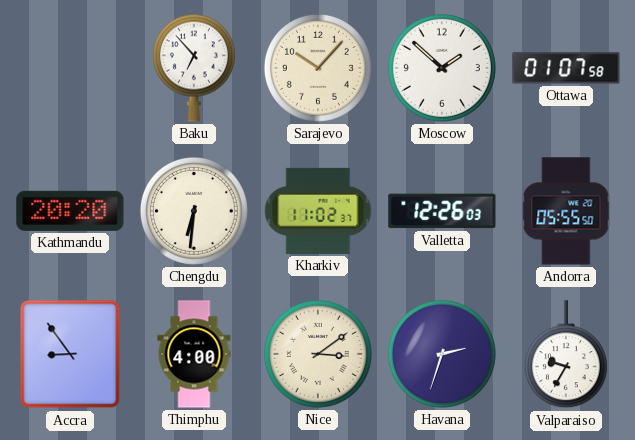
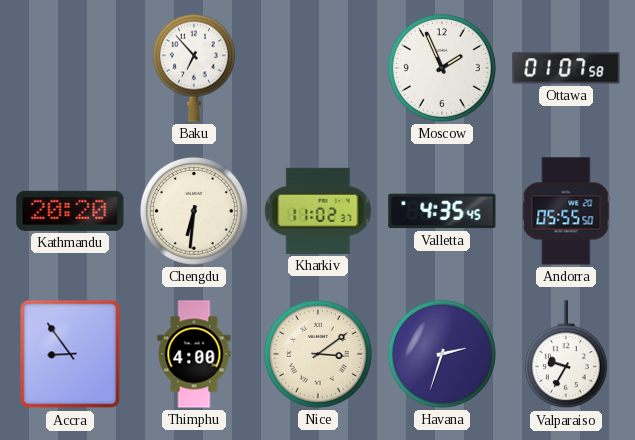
Sarajevo: 10:07 -> none
Moscow: 1:52 -> 1:56
Valletta: 12:26 -> 4:35
